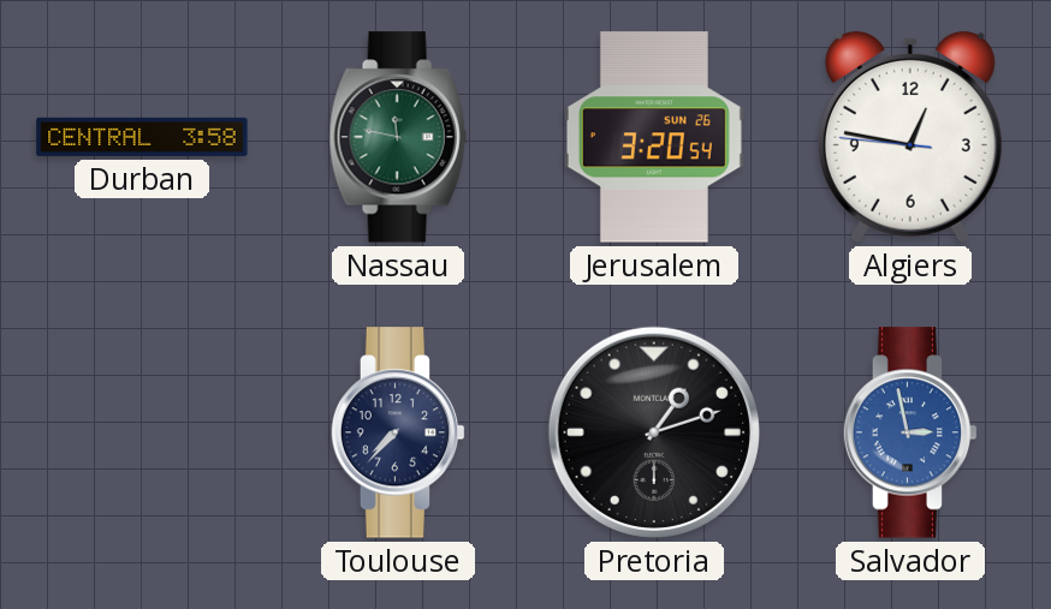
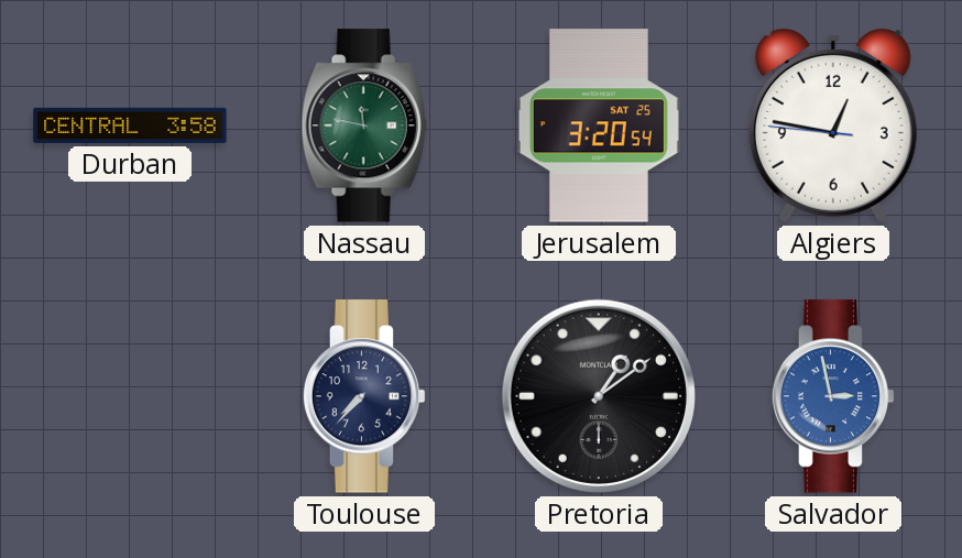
Jerusalem date: SUN 26 -> SAT 25
Pretoria: 1:12 -> 1:09
